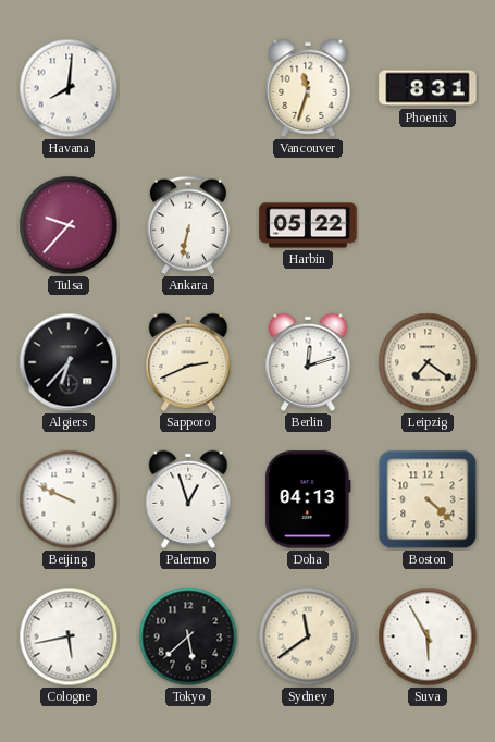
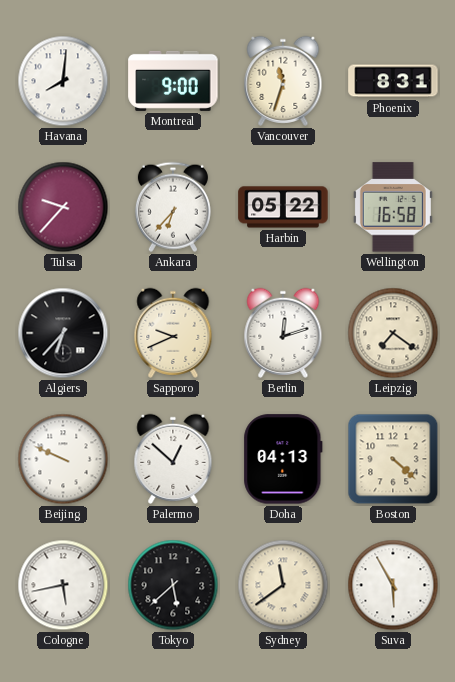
Montreal: none -> 9:00
Ankara: 6:32 -> 6:37
Wellington: none -> 16:58
Sapporo: 2:41 -> 9:41
Palermo: 12:57 -> 12:52
